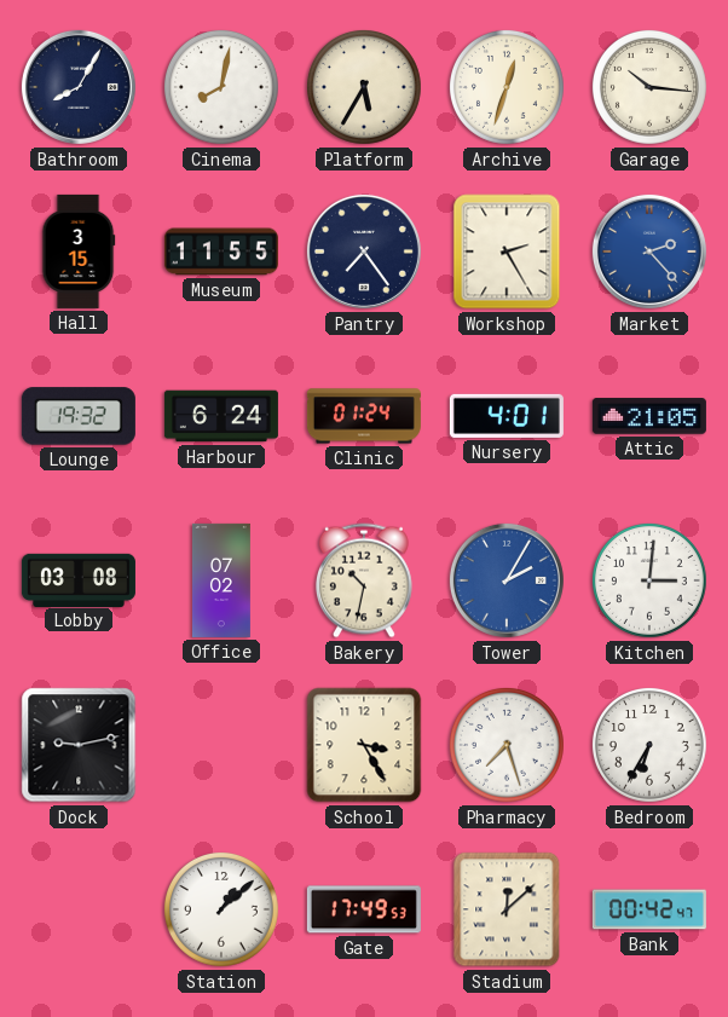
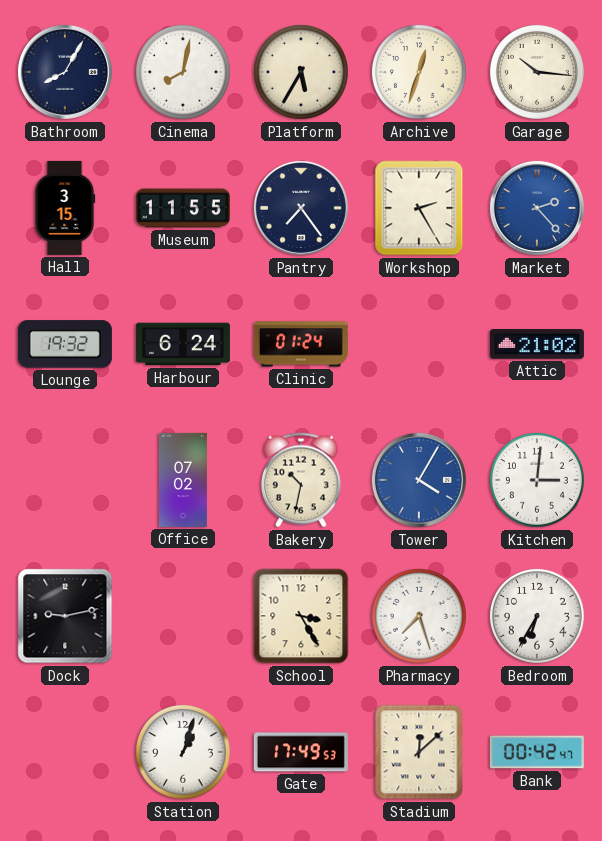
Nursery: 4:01 -> none
Attic: 21:05 -> 21:02
Lobby: 03:08 -> none
Tower: 2:05 -> 4:05
Station: 1:08 -> 1:03
